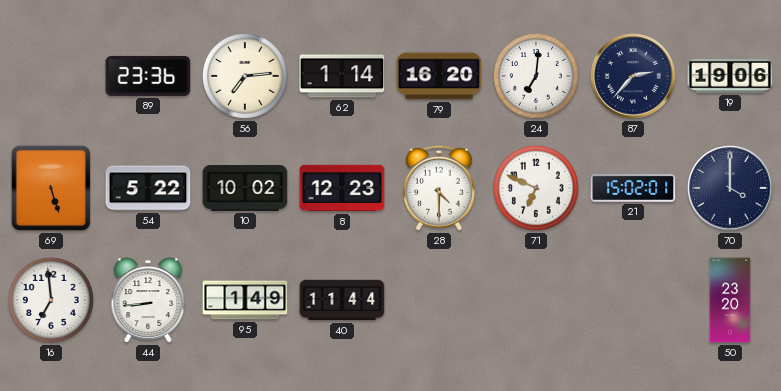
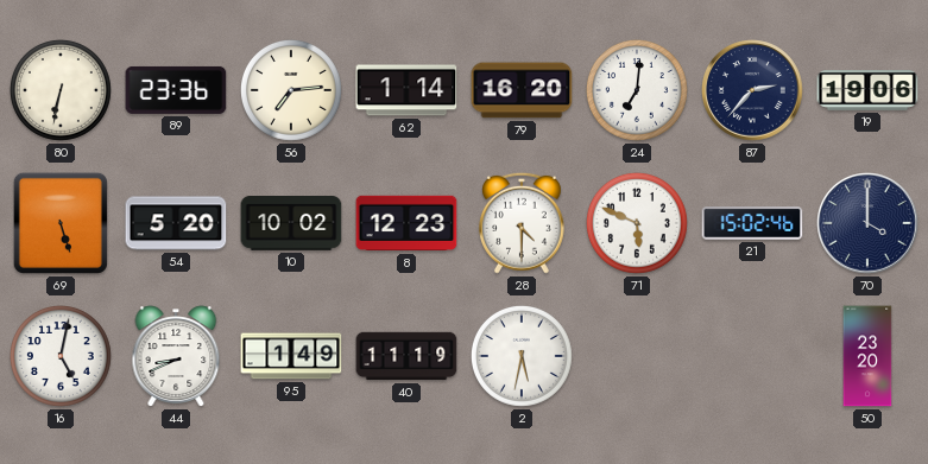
80: none -> 6:32
54: 5:22 -> 5:20
71: 6:49 -> 5:49
21: 15:02:01 -> 15:02:46
16: 6:59 -> 5:02
44: 8:44 -> 8:41
40: 11:44 -> 11:19
2: none -> 5:32
